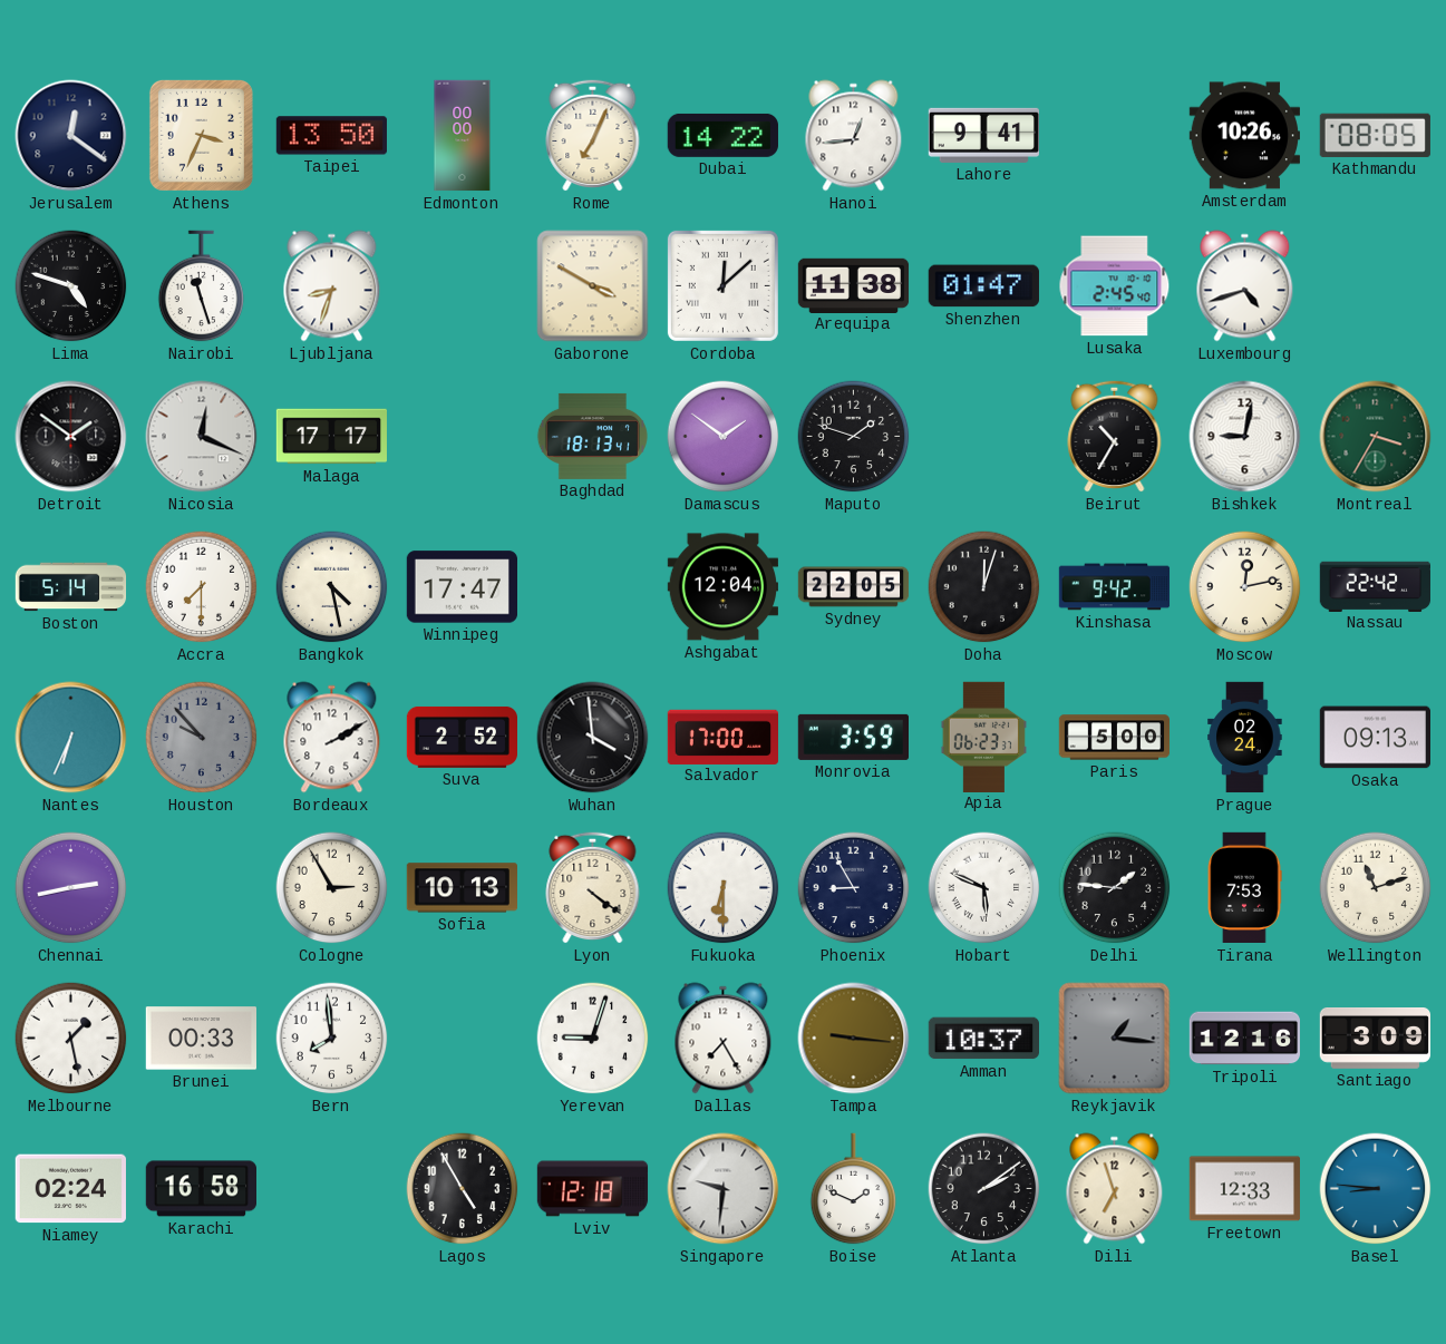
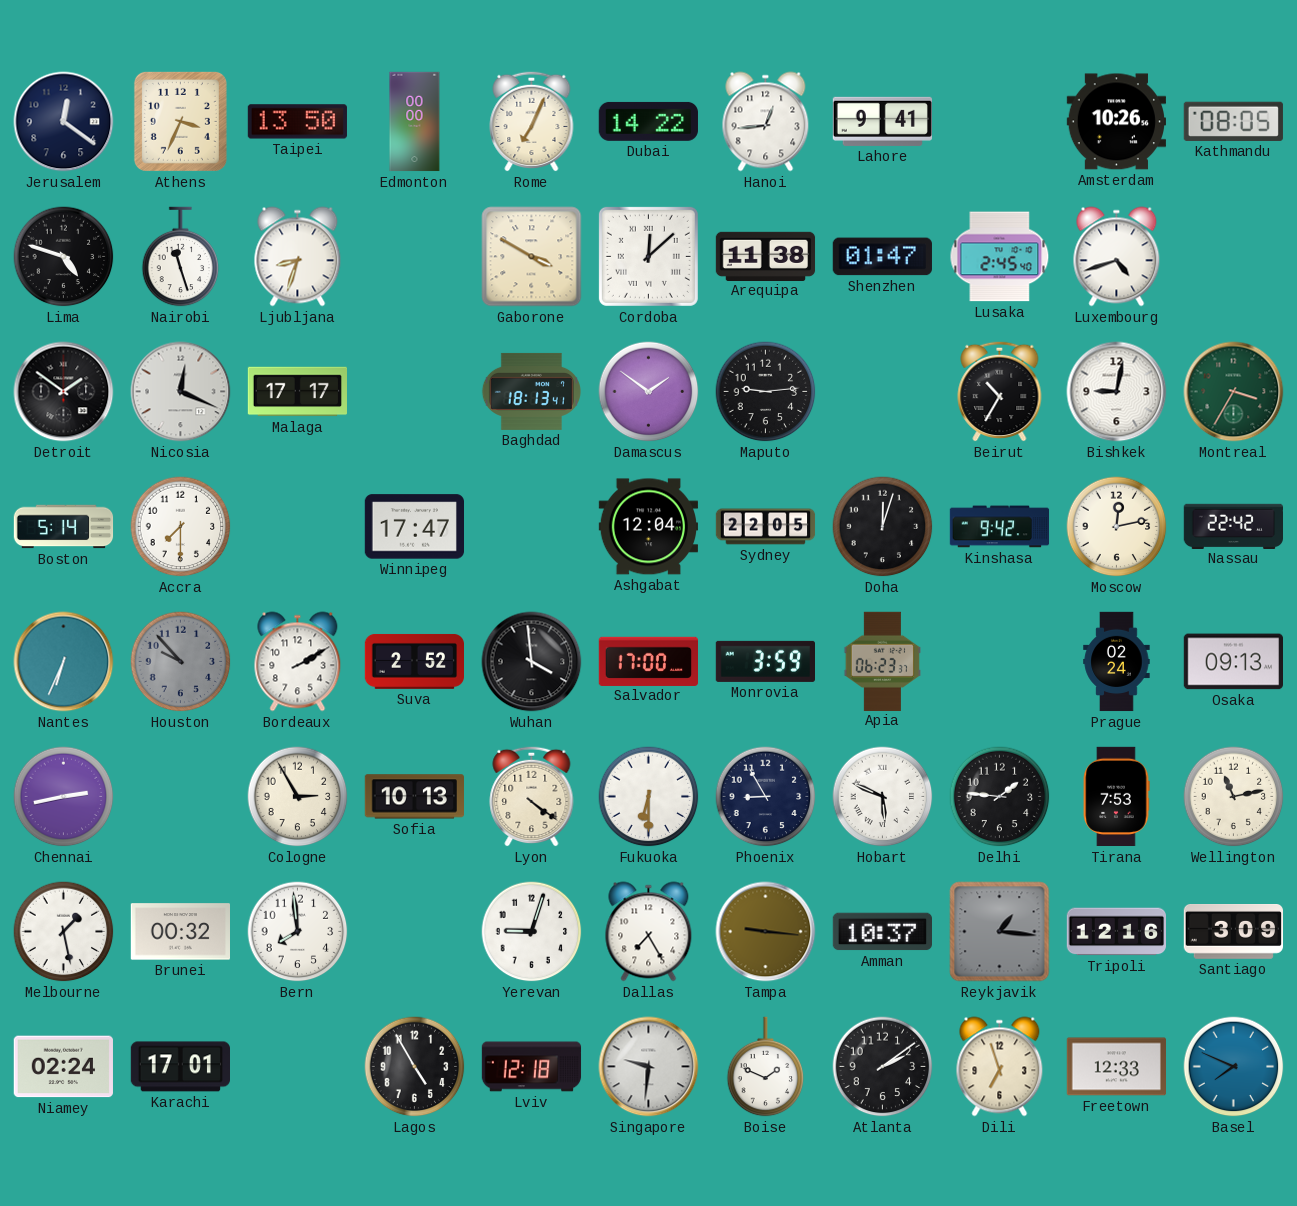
Maputo: 1:48 -> 9:14
Bangkok: 4:28 -> none
Paris: 5:00 -> none
Wellington: 11:12 -> 11:13
Brunei: 00:33 -> 00:32
Karachi: 16:58 -> 17:01
Basel: 8:46 -> 7:49
